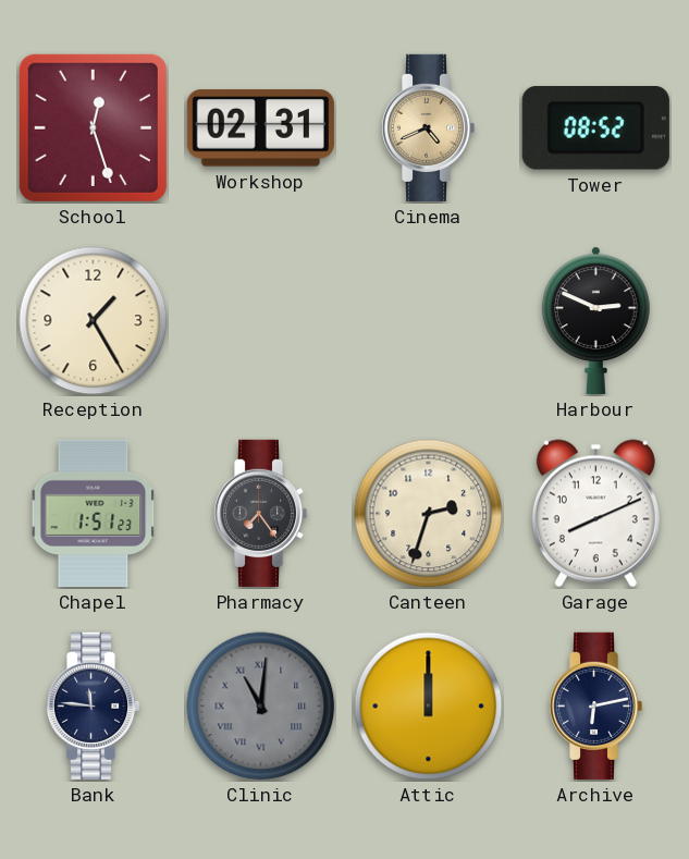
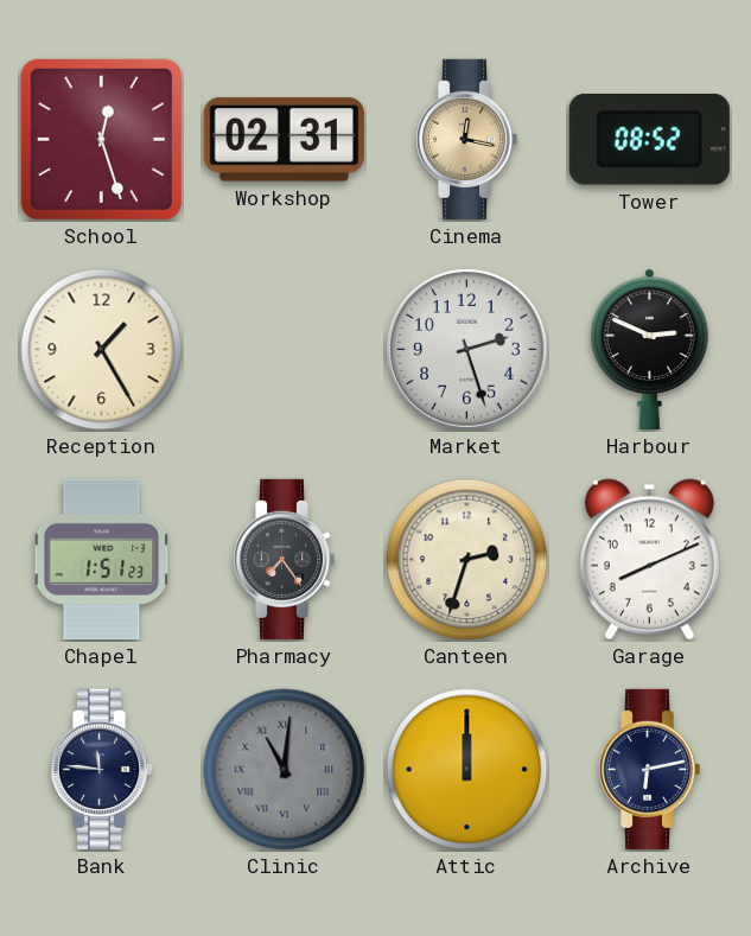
Cinema: 4:41 -> 12:17
Market: none -> 2:27
